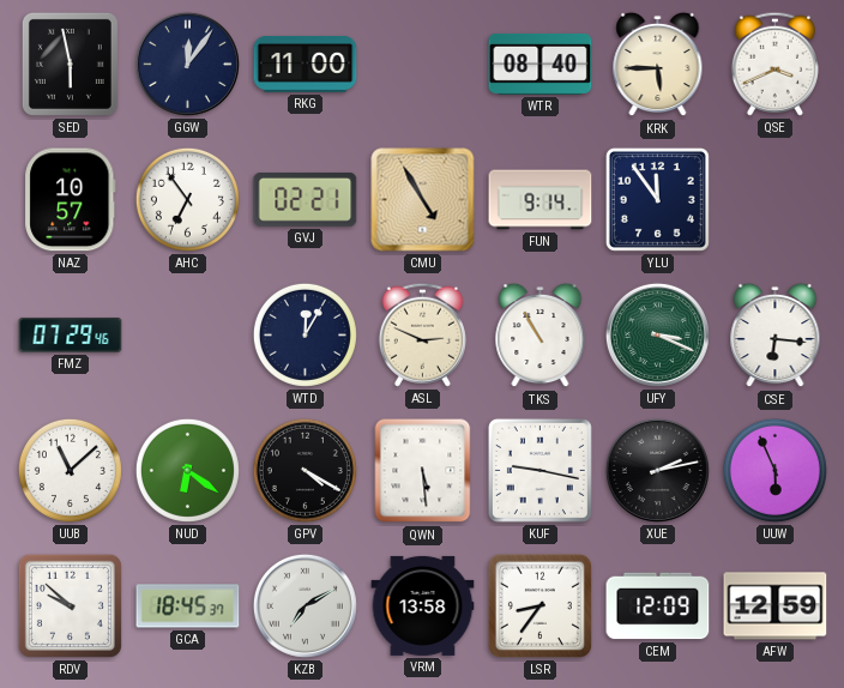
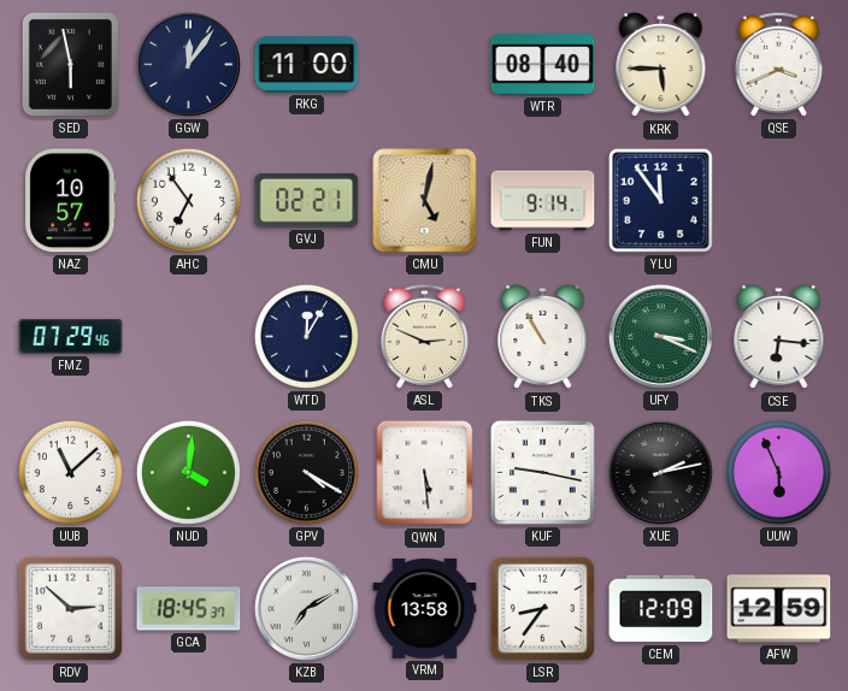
CMU: 4:55 -> 5:02
NUD: 6:21 -> 4:01
RDV: 9:52 -> 2:52
